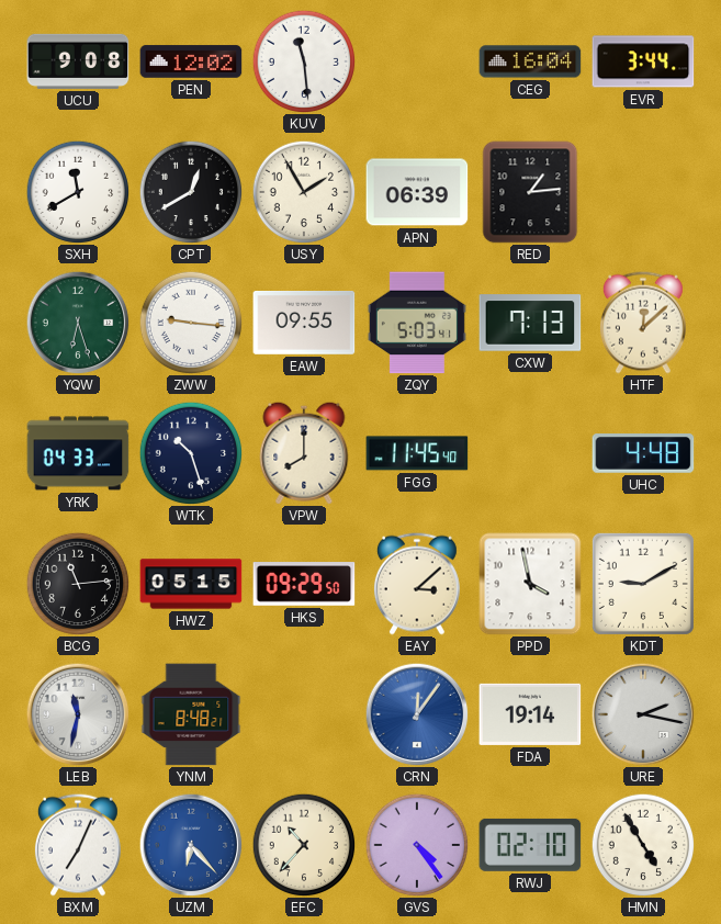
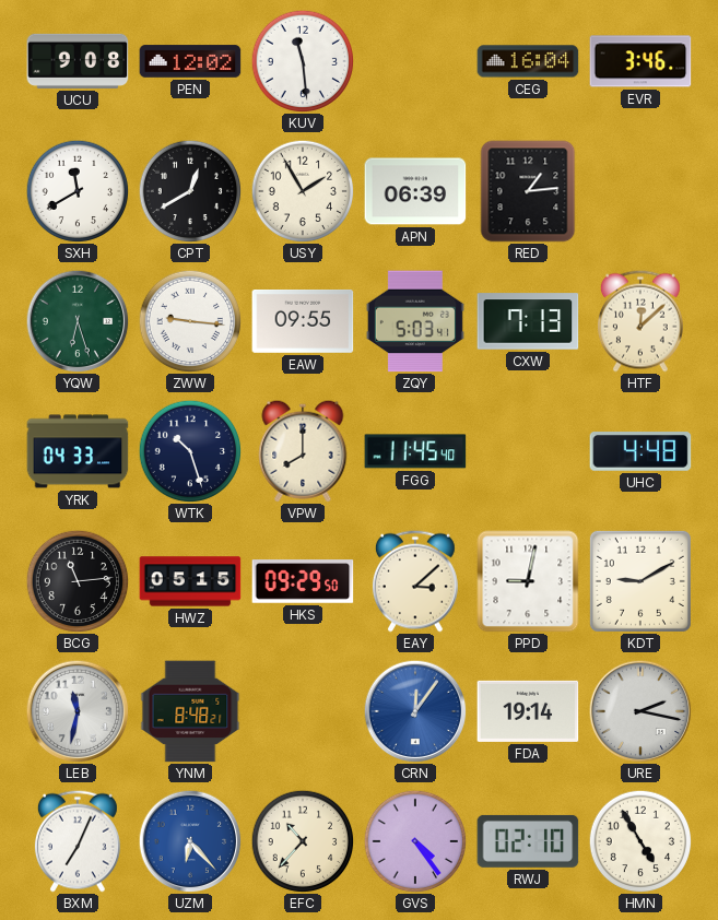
EVR: 3:44 -> 3:46
PPD: 3:58 -> 9:02
